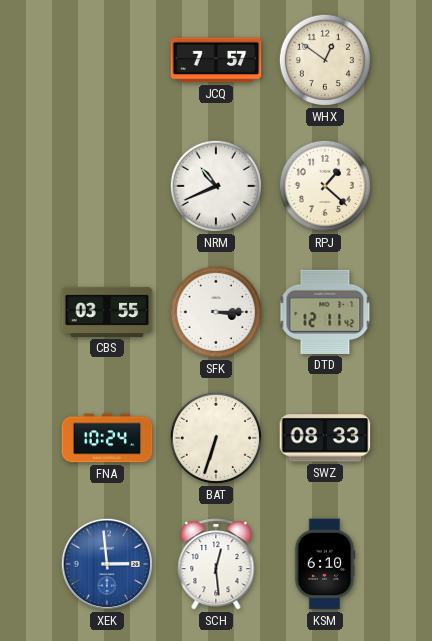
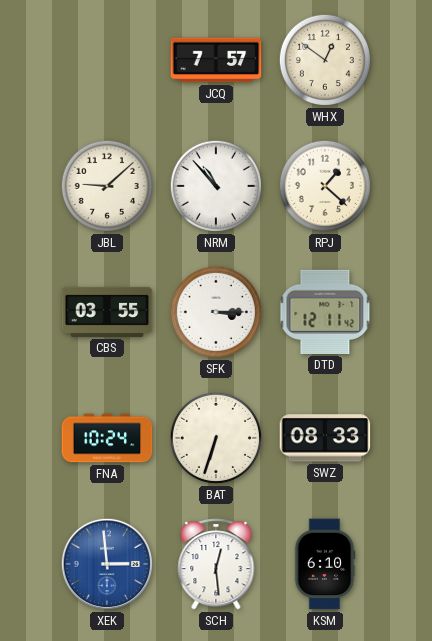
JBL: none -> 9:08
NRM: 10:41 -> 10:53
